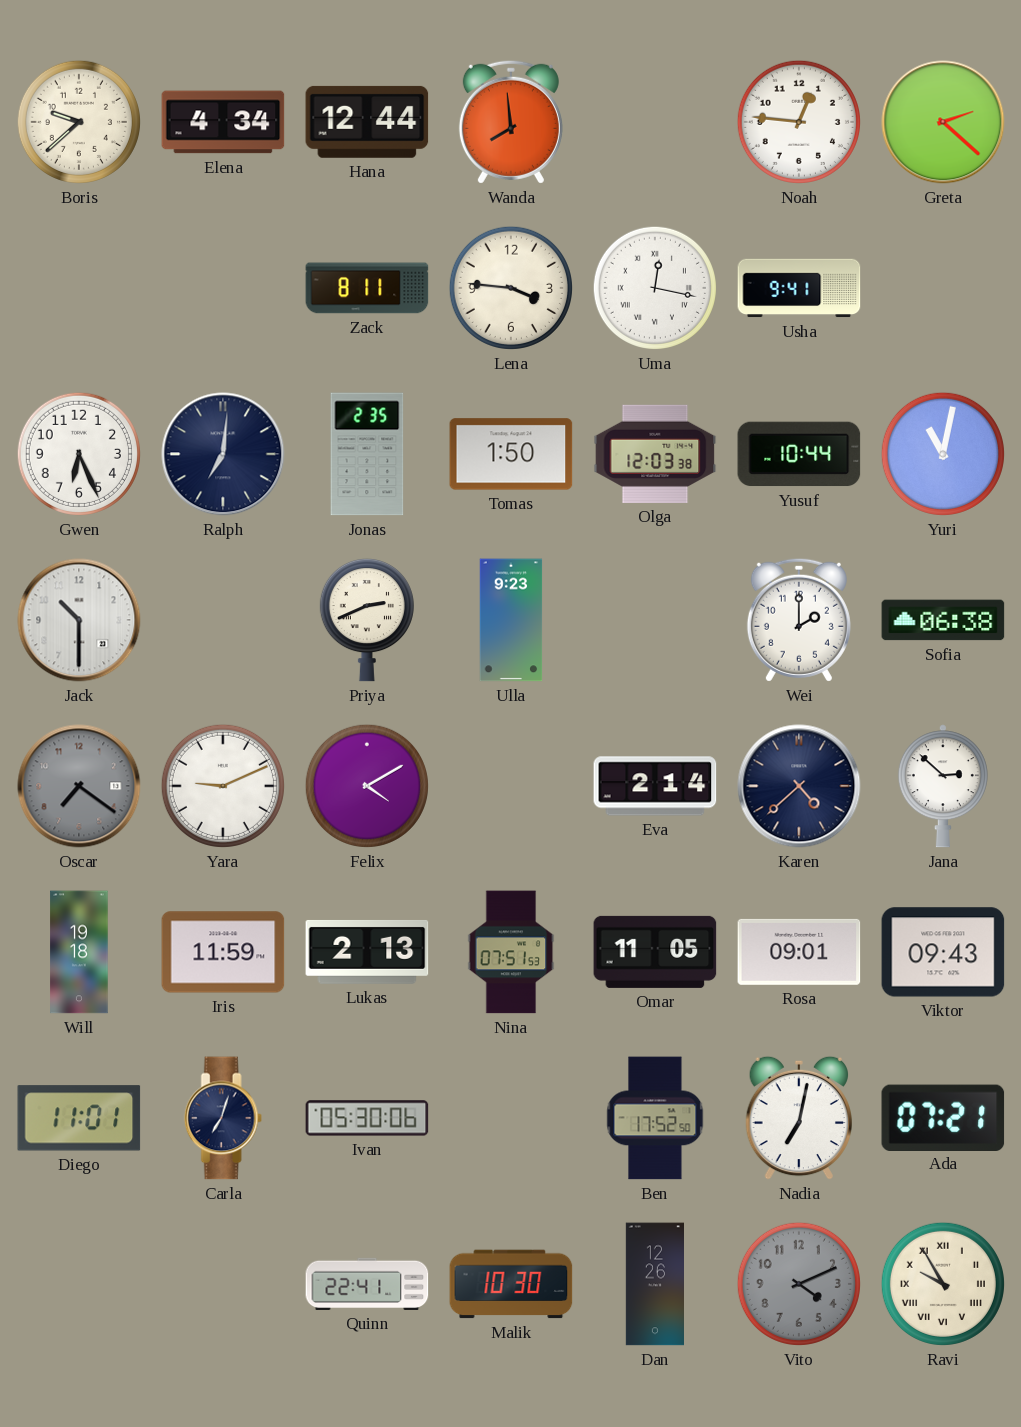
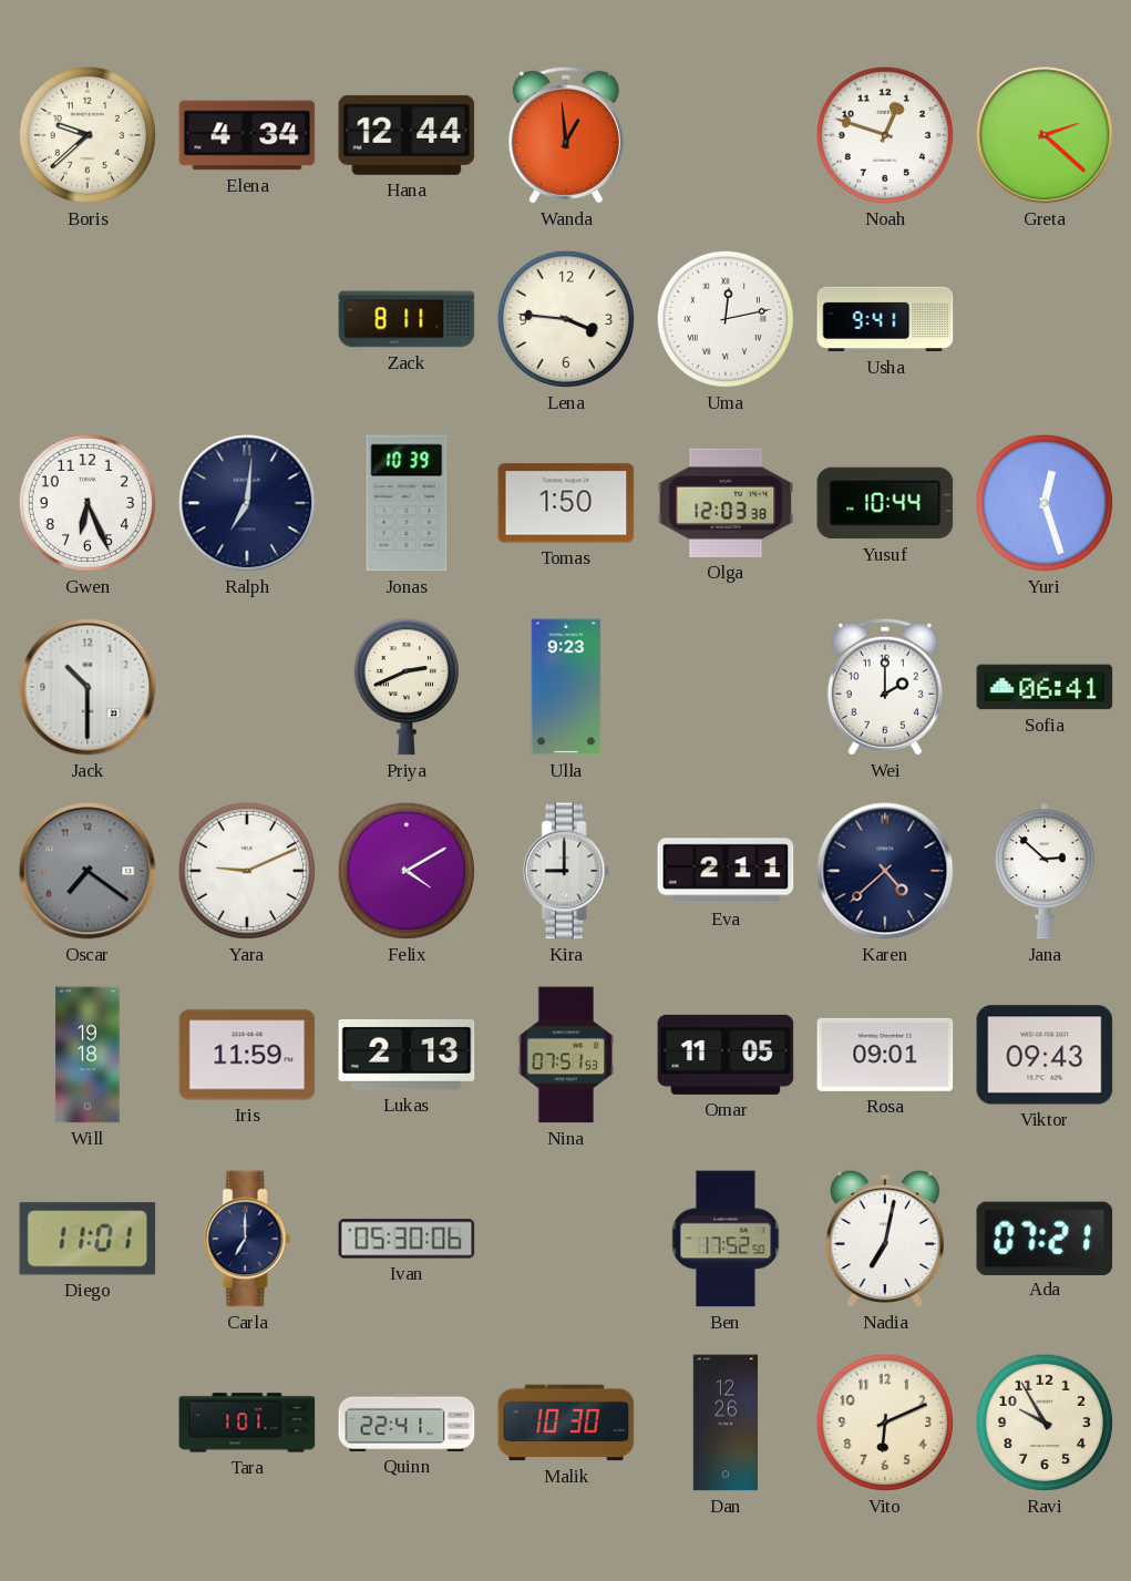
Wanda: 7:59 -> 12:59
Noah: 12:46 -> 12:48
Uma: 12:17 -> 12:13
Jonas: 2:35 -> 10:39
Yuri: 11:02 -> 12:27
Sofia: 06:38 -> 06:41
Kira: none -> 9:00
Eva: 2:14 -> 2:11
Carla: 7:03 -> 7:00
Tara: none -> 1:01
Vito: 4:11 -> 6:11
Vito dial: grey -> cream
Ravi numerals: Roman -> Arabic
